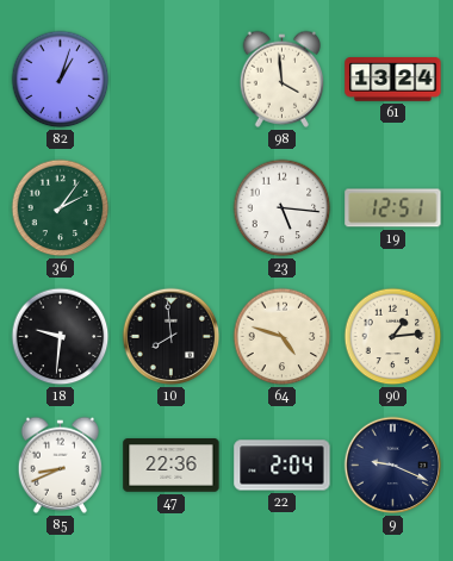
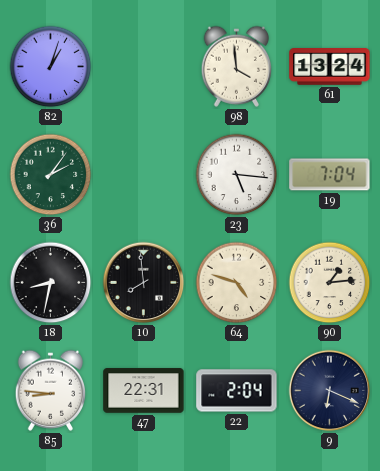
19: 12:51 -> 7:04
18: 9:31 -> 8:32
85: 8:41 -> 8:46
47: 22:36 -> 22:31
9: 9:19 -> 6:19
